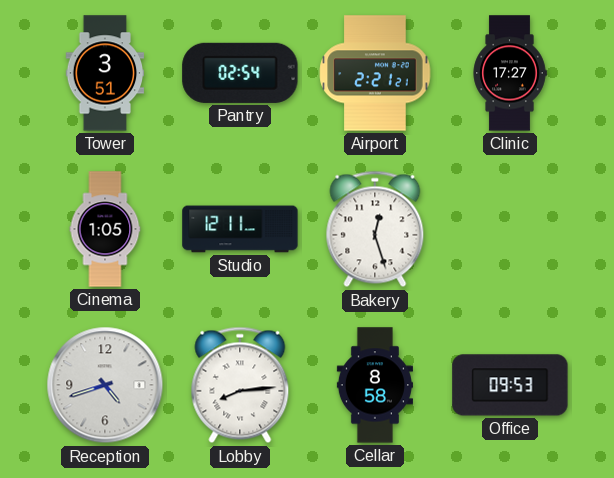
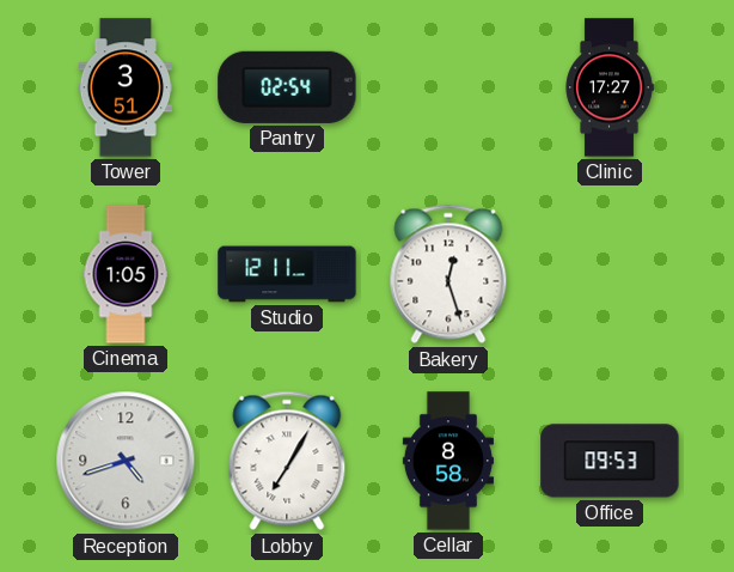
Airport: 2:21 -> none
Lobby: 8:14 -> 7:05
